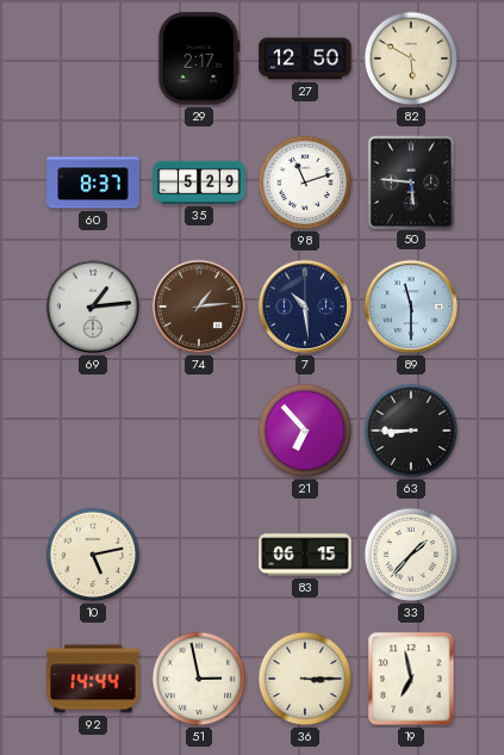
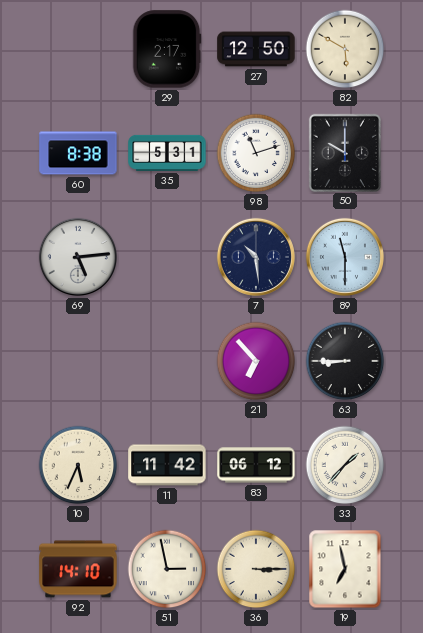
60: 8:37 -> 8:38
35: 5:29 -> 5:31
50: 5:46 -> 10:00
69: 1:14 -> 5:14
74: 1:14 -> none
10: 5:13 -> 5:34
11: none -> 11:42
83: 06:15 -> 06:12
92: 14:44 -> 14:10
